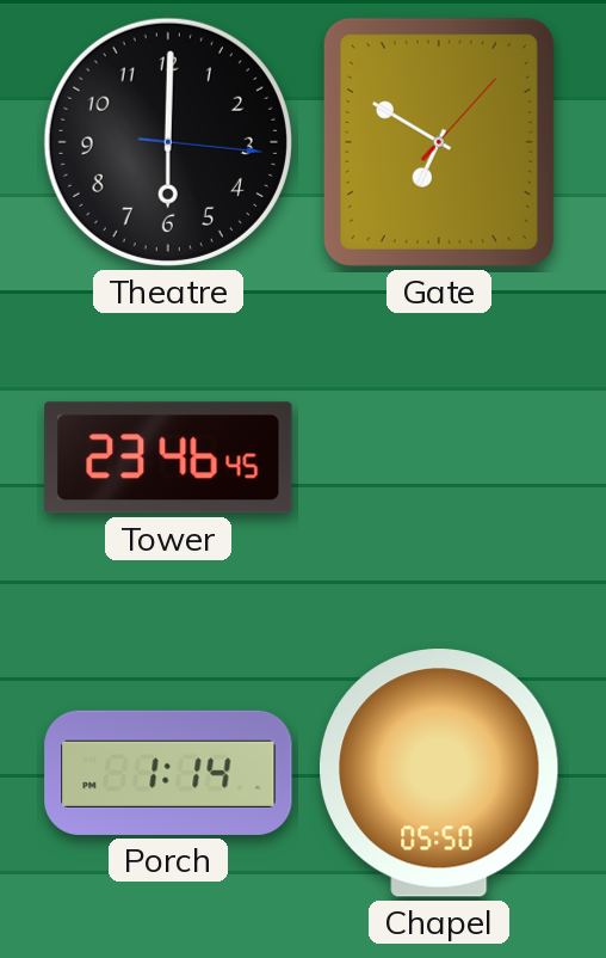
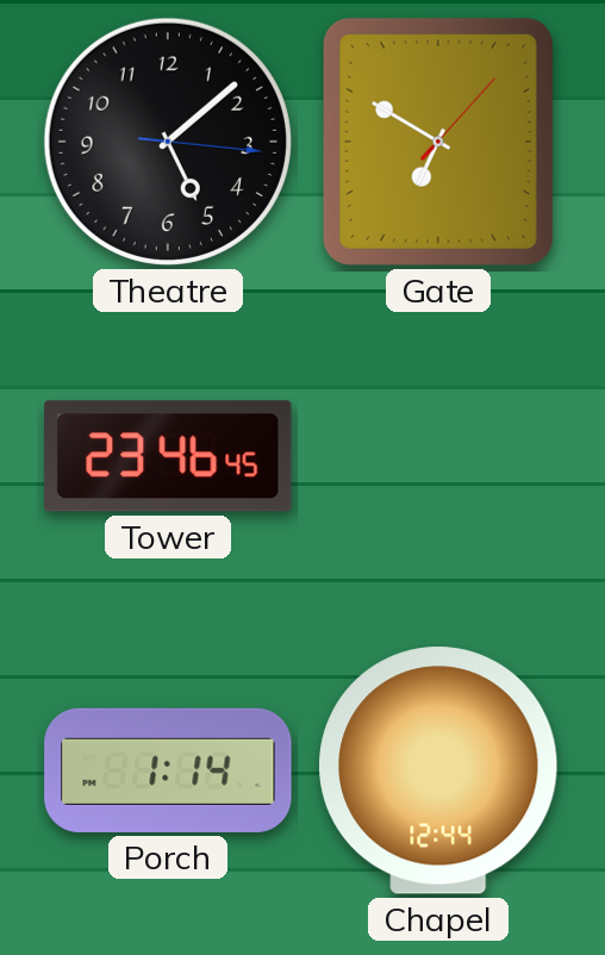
Theatre: 6:00 -> 5:08
Chapel: 05:50 -> 12:44
